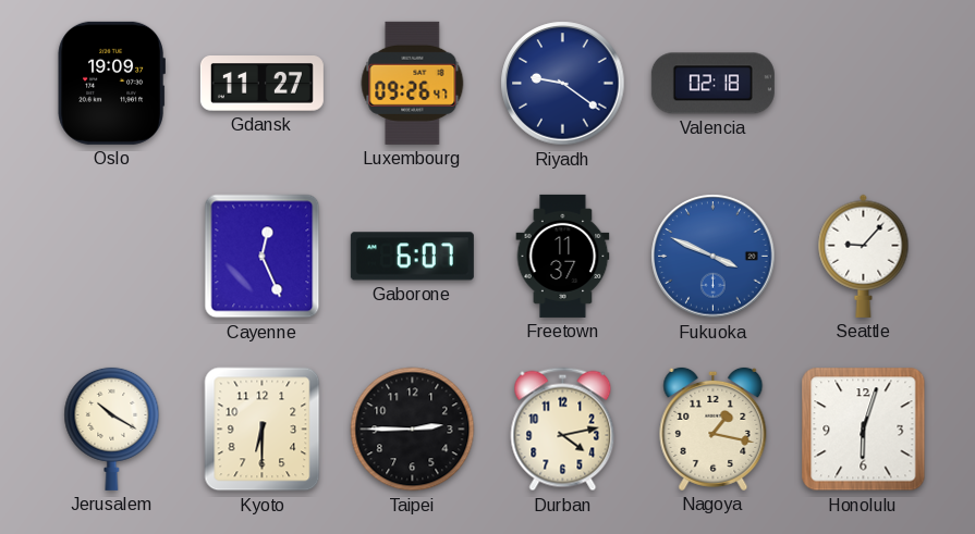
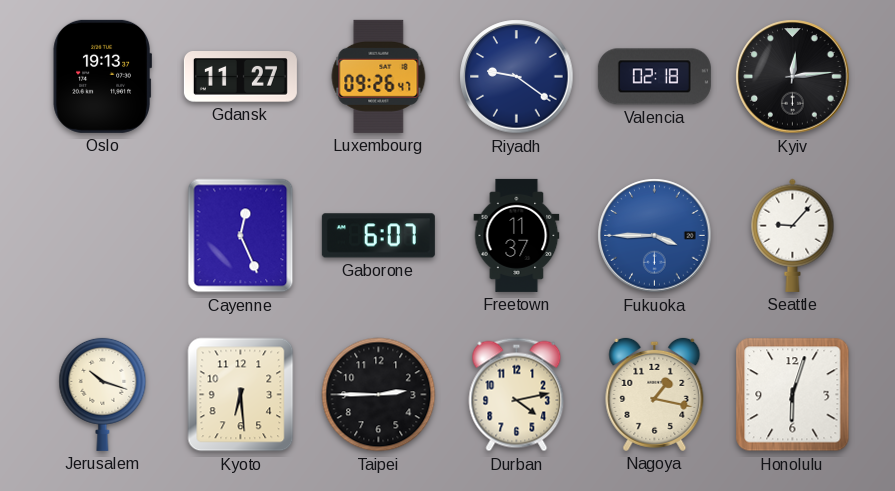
Oslo: 19:09 -> 19:13
Kyiv: none -> 12:14
Fukuoka: 3:49 -> 3:45
Jerusalem: 10:20 -> 10:18
Kyoto: 6:30 -> 6:29
